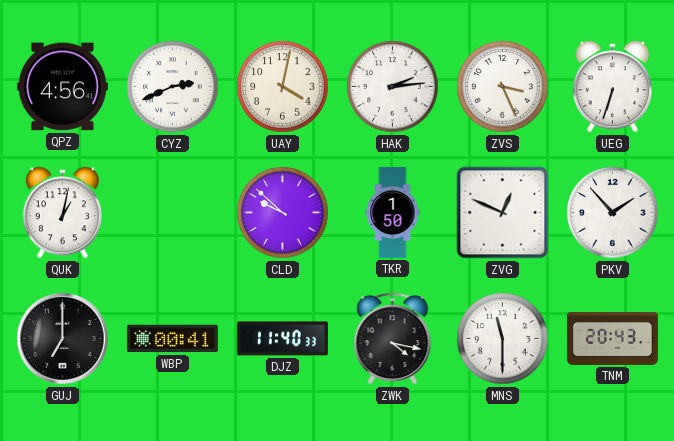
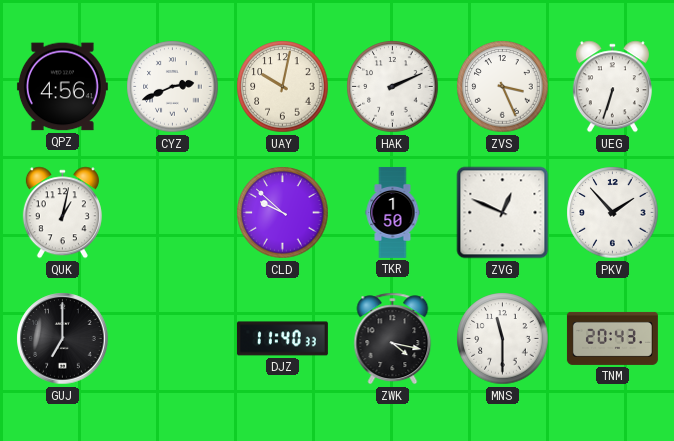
UAY: 4:02 -> 10:02
HAK: 2:14 -> 2:11
WBP: 00:41 -> none
